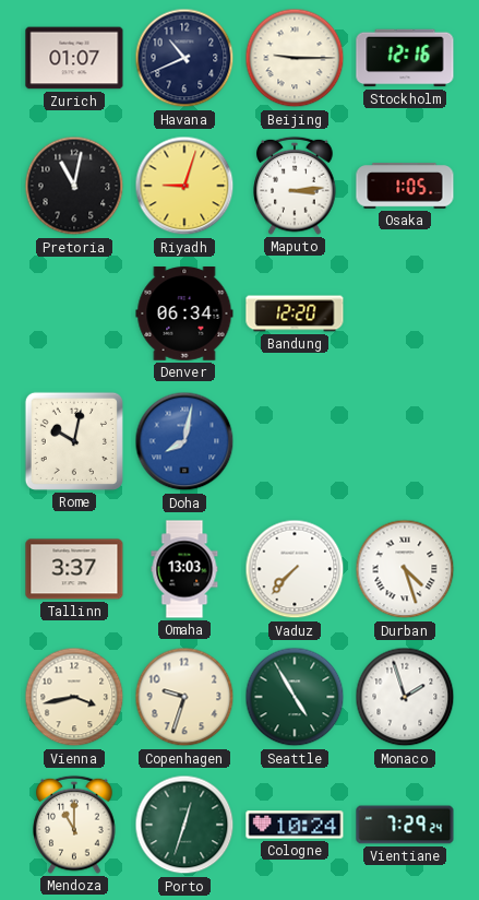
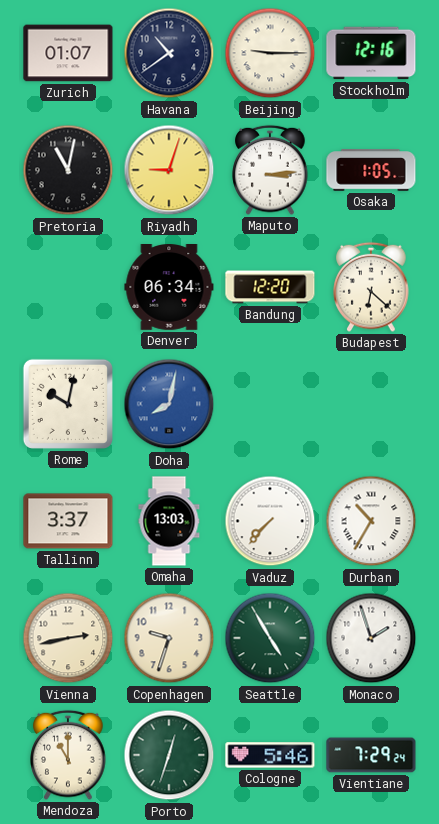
Havana: 10:41 -> 10:39
Budapest: none -> 6:22
Durban: 4:27 -> 10:35
Vienna: 3:43 -> 2:43
Cologne: 10:24 -> 5:46
